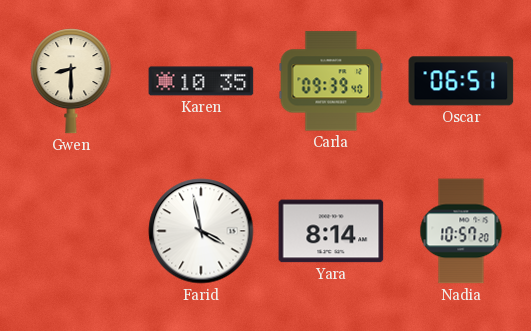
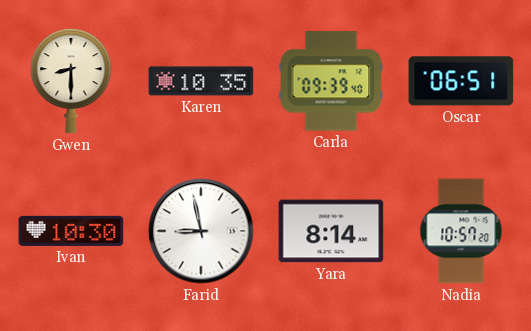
Ivan: none -> 10:30
Farid: 3:58 -> 8:58
